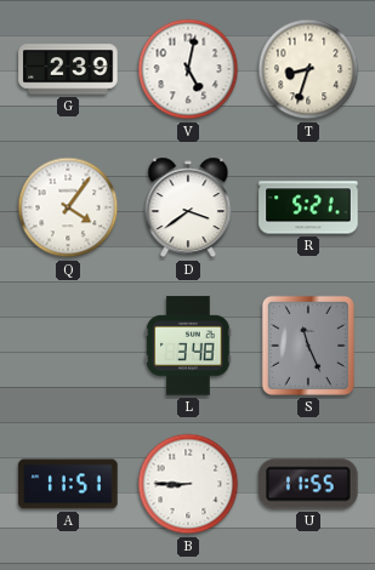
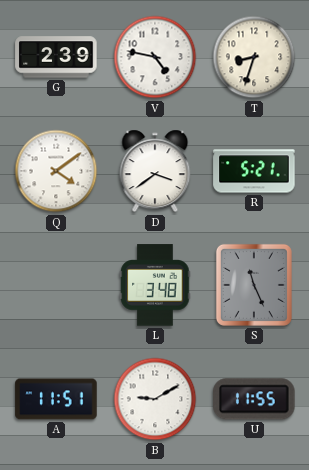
V: 5:02 -> 4:47
Q: 4:06 -> 4:09
B: 8:45 -> 9:10
